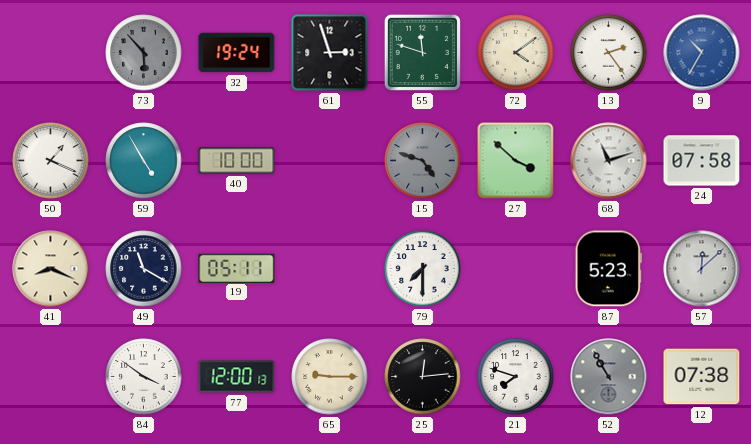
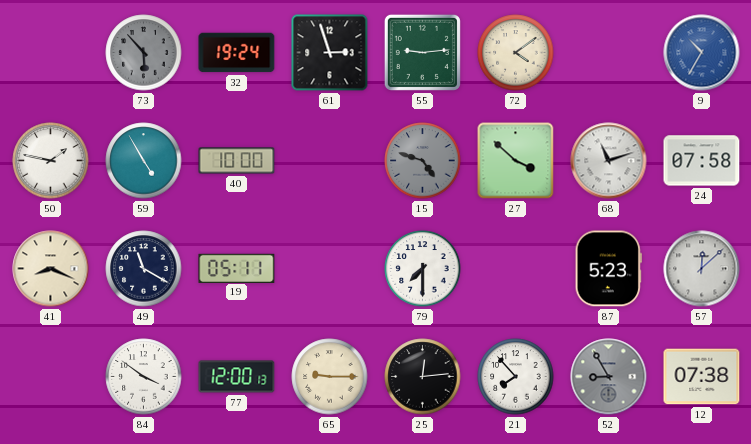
55: 11:48 -> 9:14
13: 2:24 -> none
50: 1:19 -> 1:47
21: 7:48 -> 7:53
52: 10:55 -> 8:55
